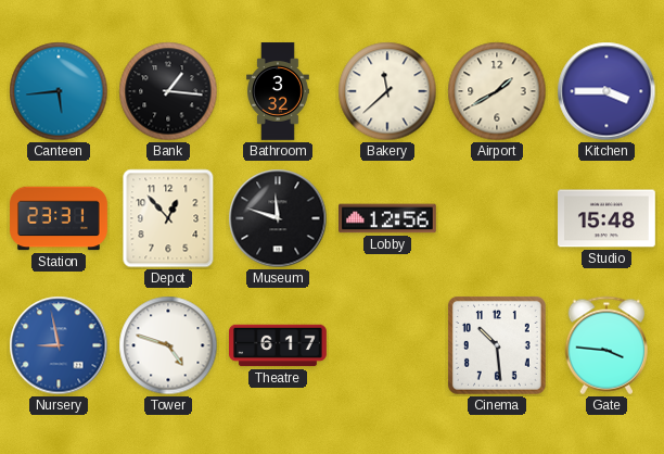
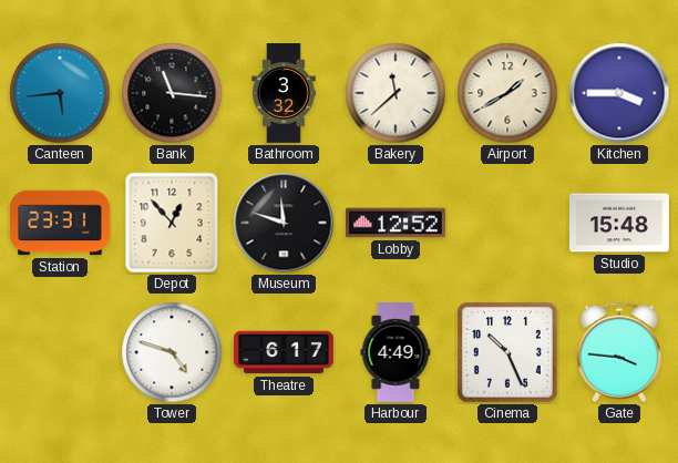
Bank: 1:16 -> 11:16
Lobby: 12:56 -> 12:52
Nursery: 8:58 -> none
Harbour: none -> 4:49
Cinema: 10:29 -> 10:26
